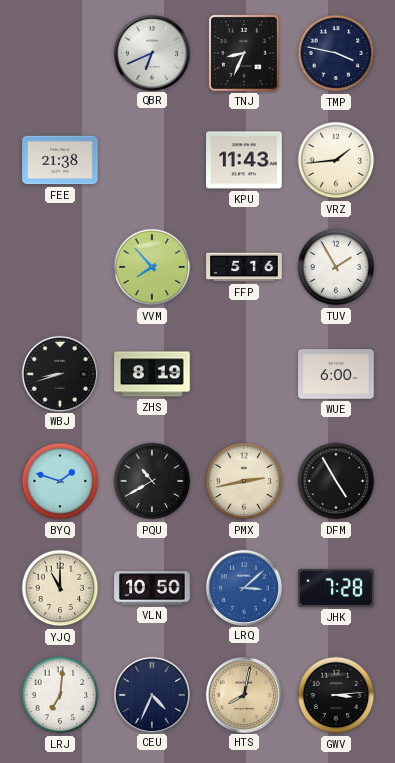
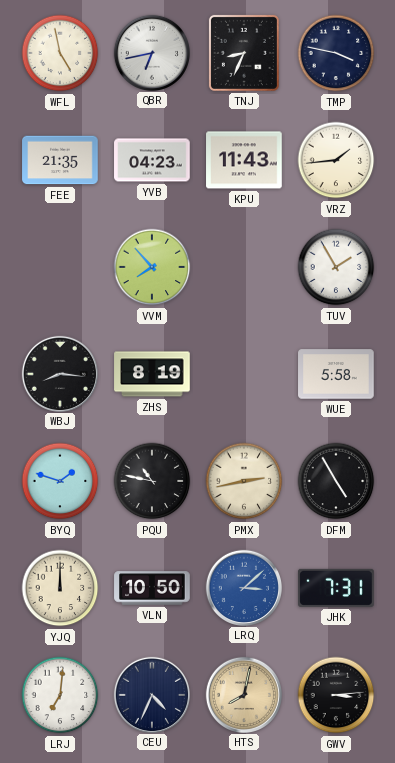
WFL: none -> 4:58
QBR: 6:41 -> 6:43
FEE: 21:38 -> 21:35
YVB: none -> 04:23
FFP: 5:16 -> none
WBJ: 8:42 -> 8:16
WUE: 6:00 -> 5:58
PQU: 10:40 -> 10:47
YJQ: 11:00 -> 12:00
JHK: 7:28 -> 7:31
